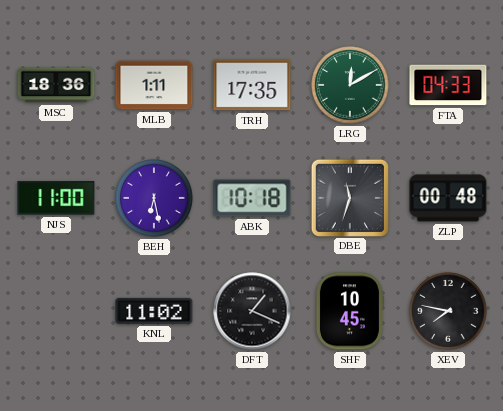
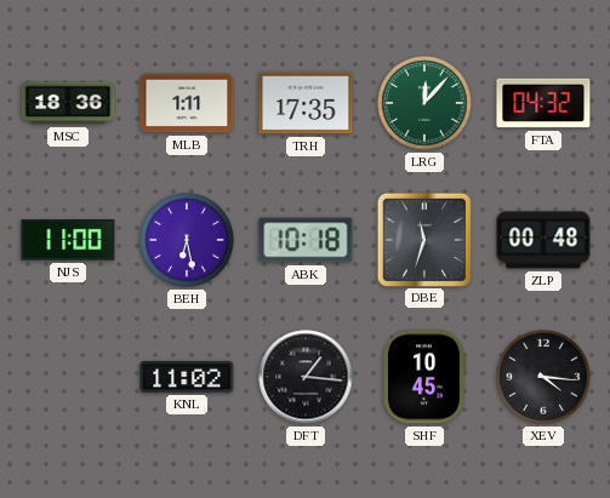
LRG: 12:10 -> 12:07
FTA: 04:33 -> 04:32
DFT: 1:19 -> 1:16
XEV: 7:47 -> 4:16
